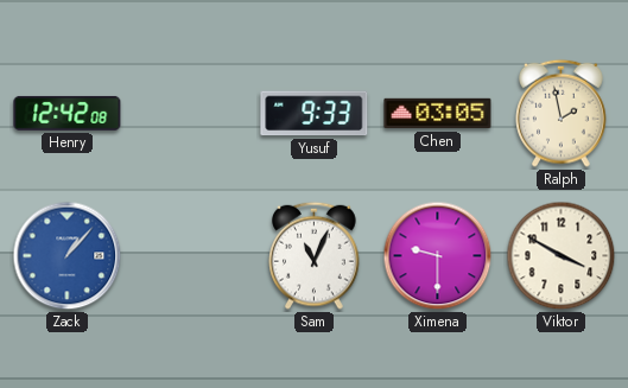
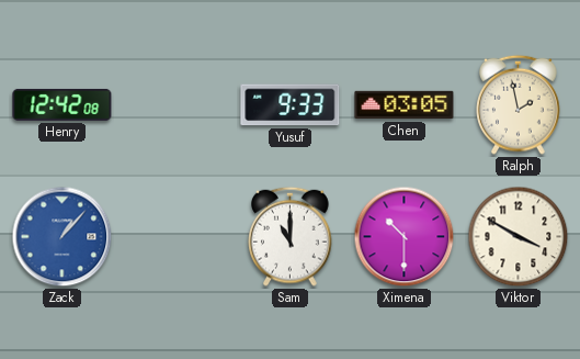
Sam: 11:04 -> 11:00
Ximena: 9:30 -> 10:30
